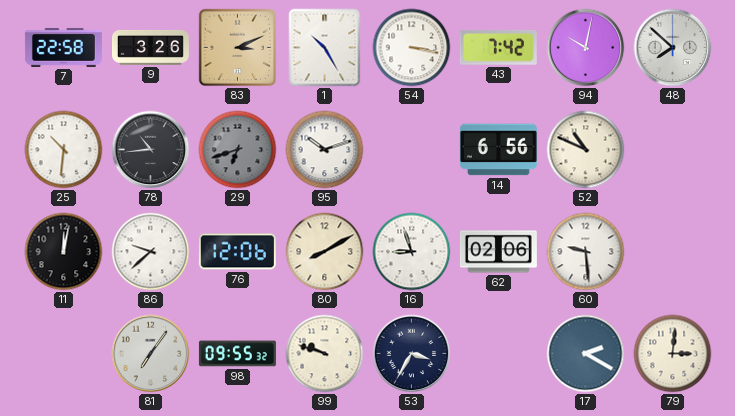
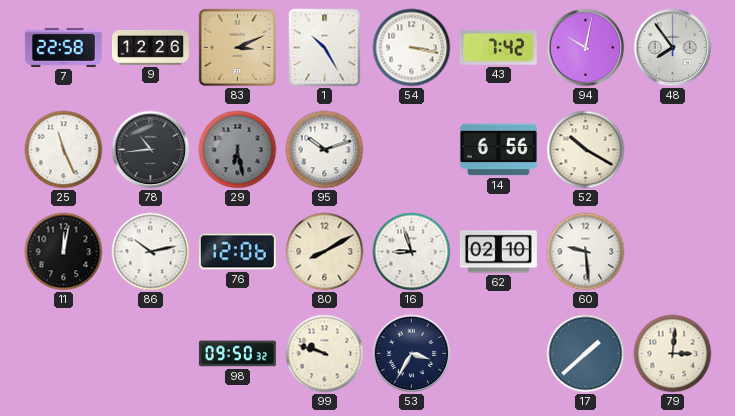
9: 3:26 -> 12:26
48: 7:52 -> 7:54
25: 10:31 -> 11:26
29: 6:42 -> 6:28
52: 10:49 -> 10:20
86: 9:38 -> 10:13
62: 02:06 -> 02:10
81: 7:06 -> none
98: 09:55 -> 09:50
17: 2:20 -> 1:38
